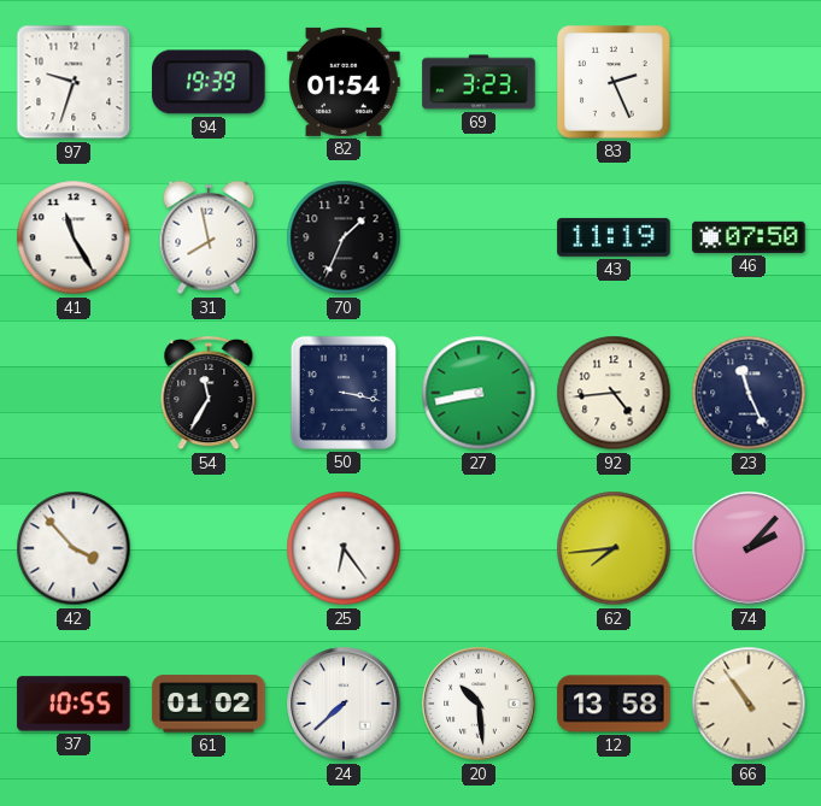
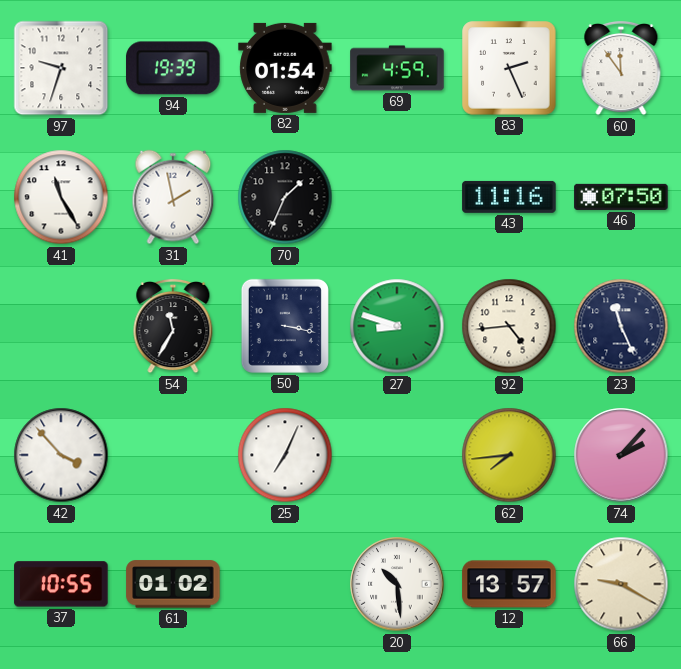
69: 3:23 -> 4:59
60: none -> 11:54
31: 7:58 -> 1:58
43: 11:19 -> 11:16
27: 8:43 -> 8:48
25: 6:24 -> 7:04
24: 7:38 -> none
12: 13:58 -> 13:57
66: 10:54 -> 9:20
